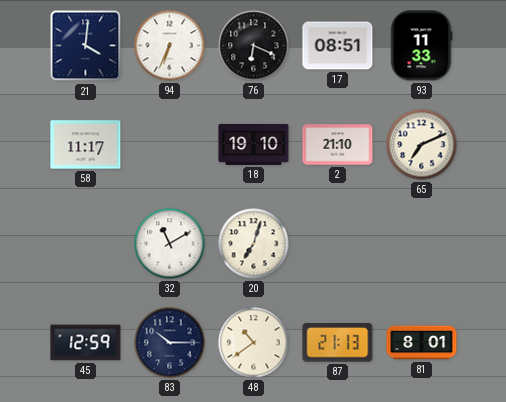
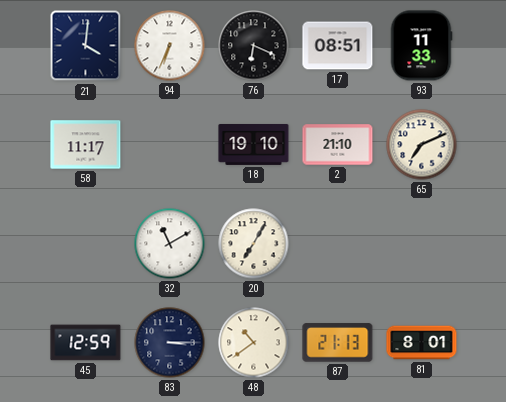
20: 7:03 -> 7:05
83: 10:15 -> 3:15
